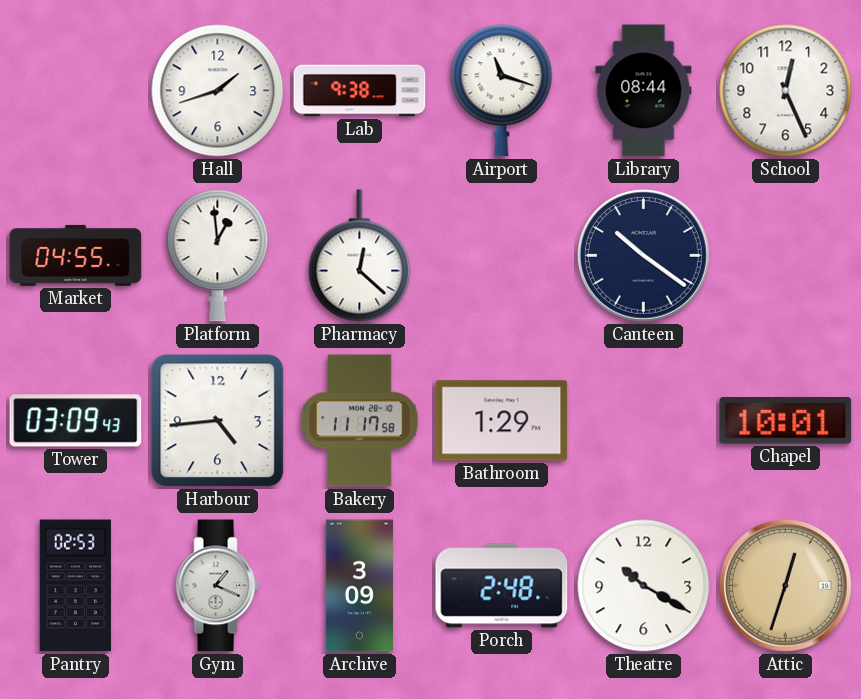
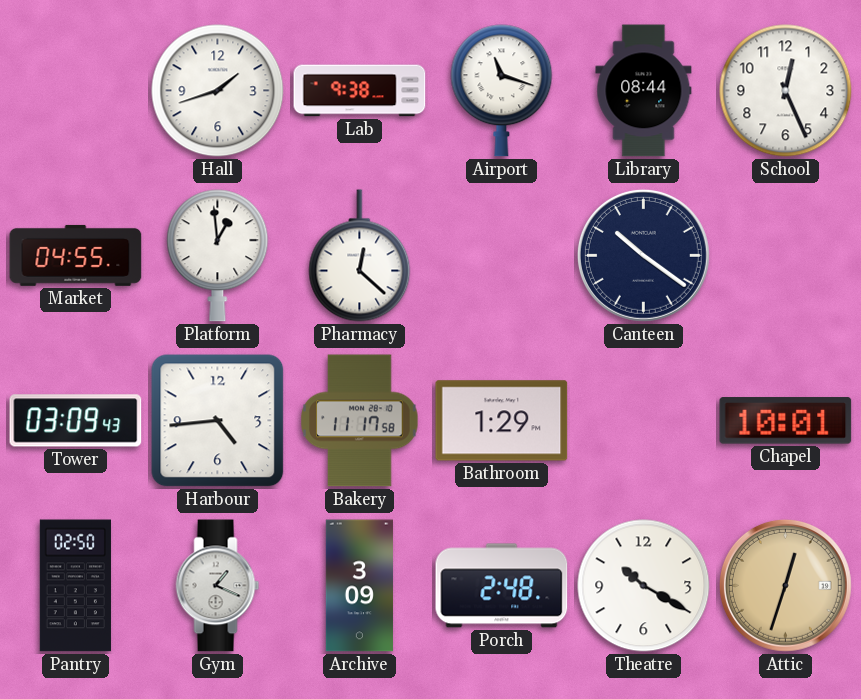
Pantry: 02:53 -> 02:50
